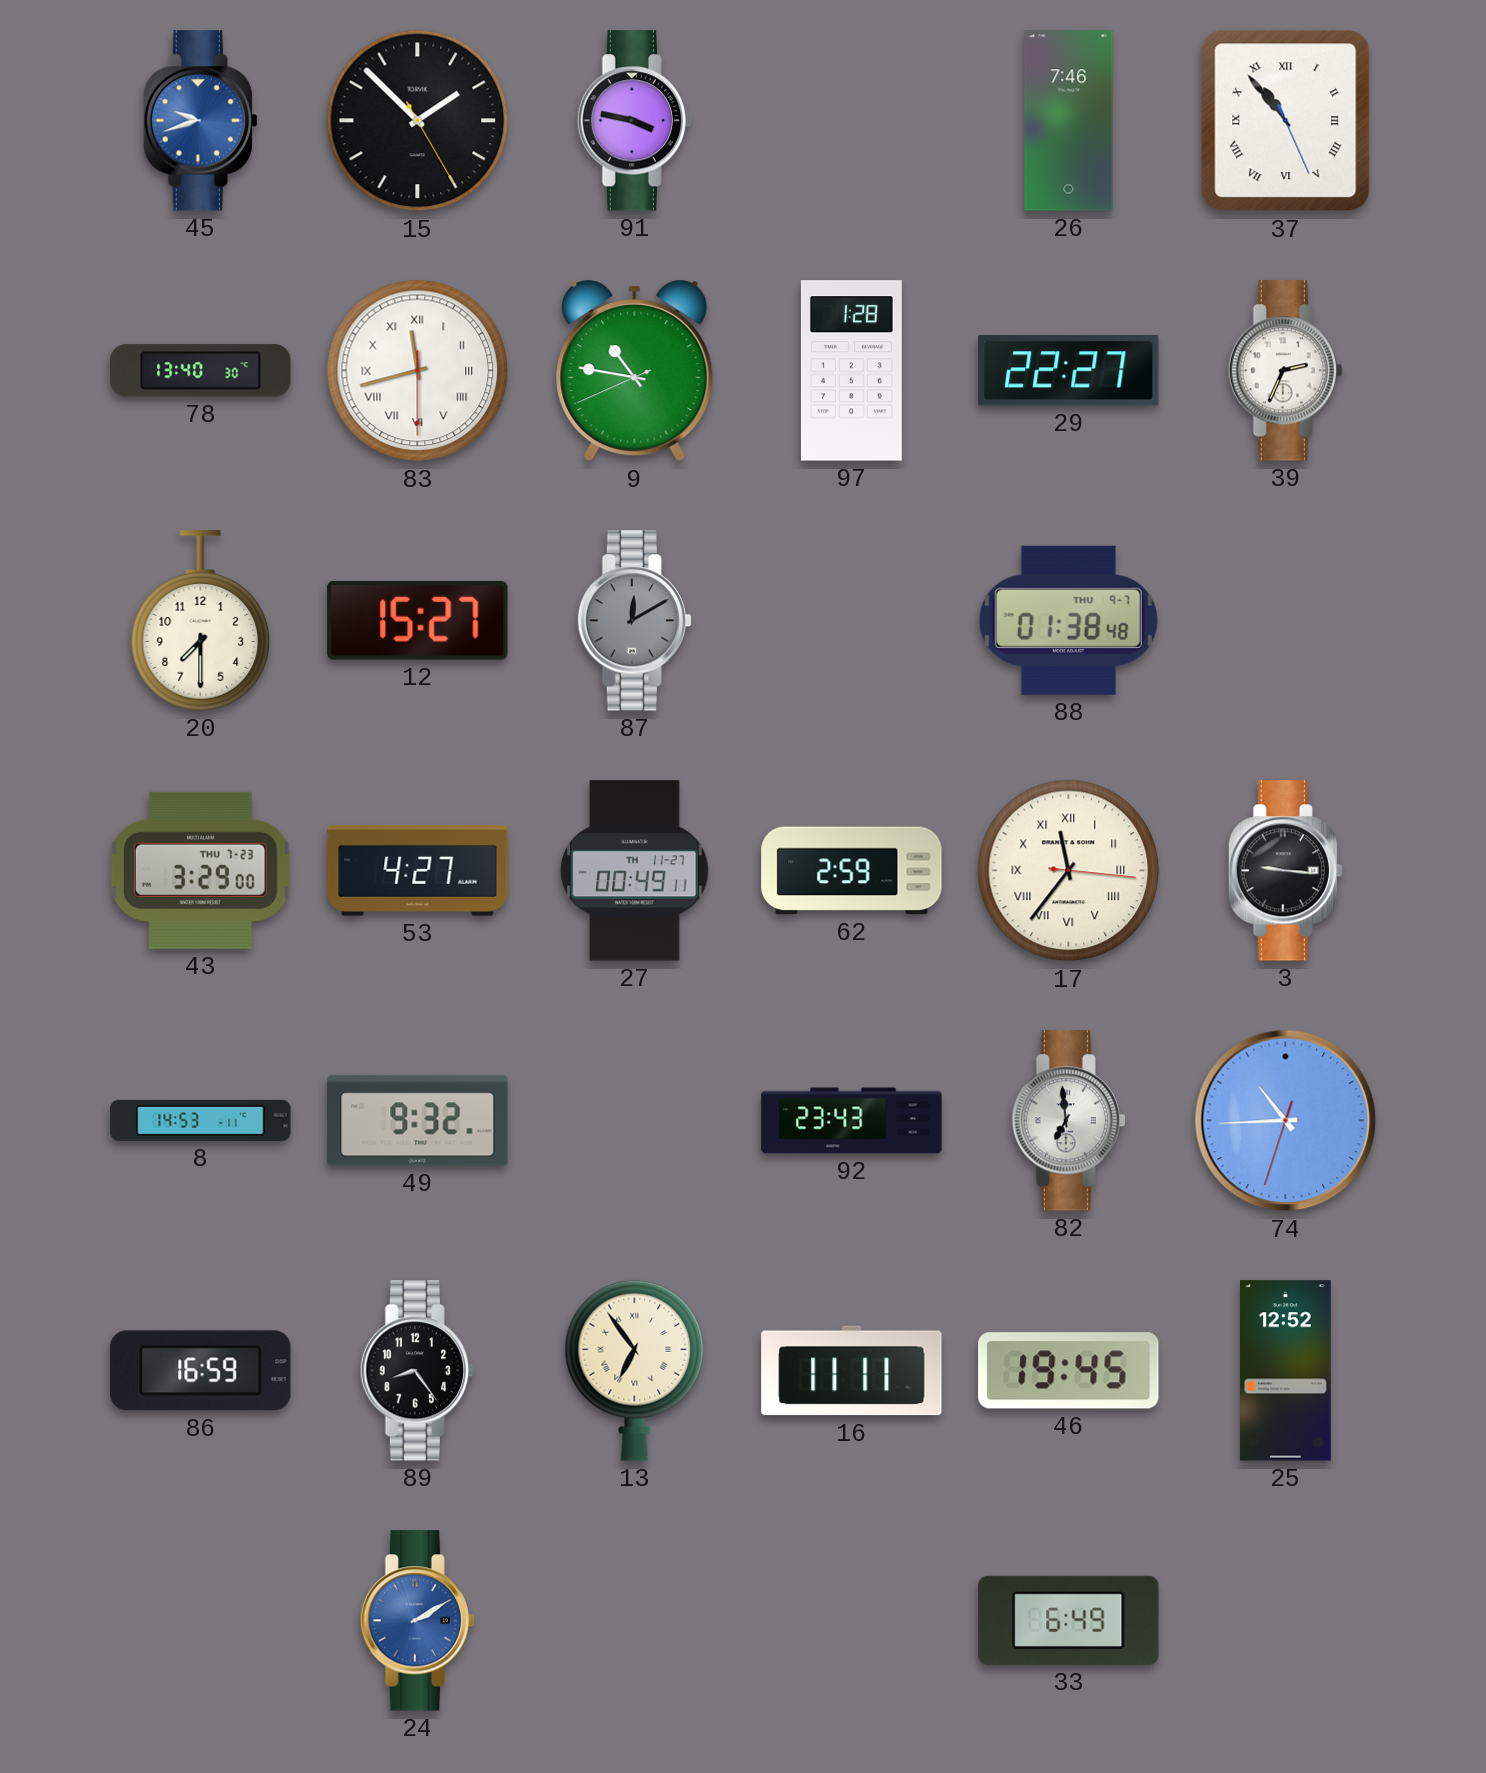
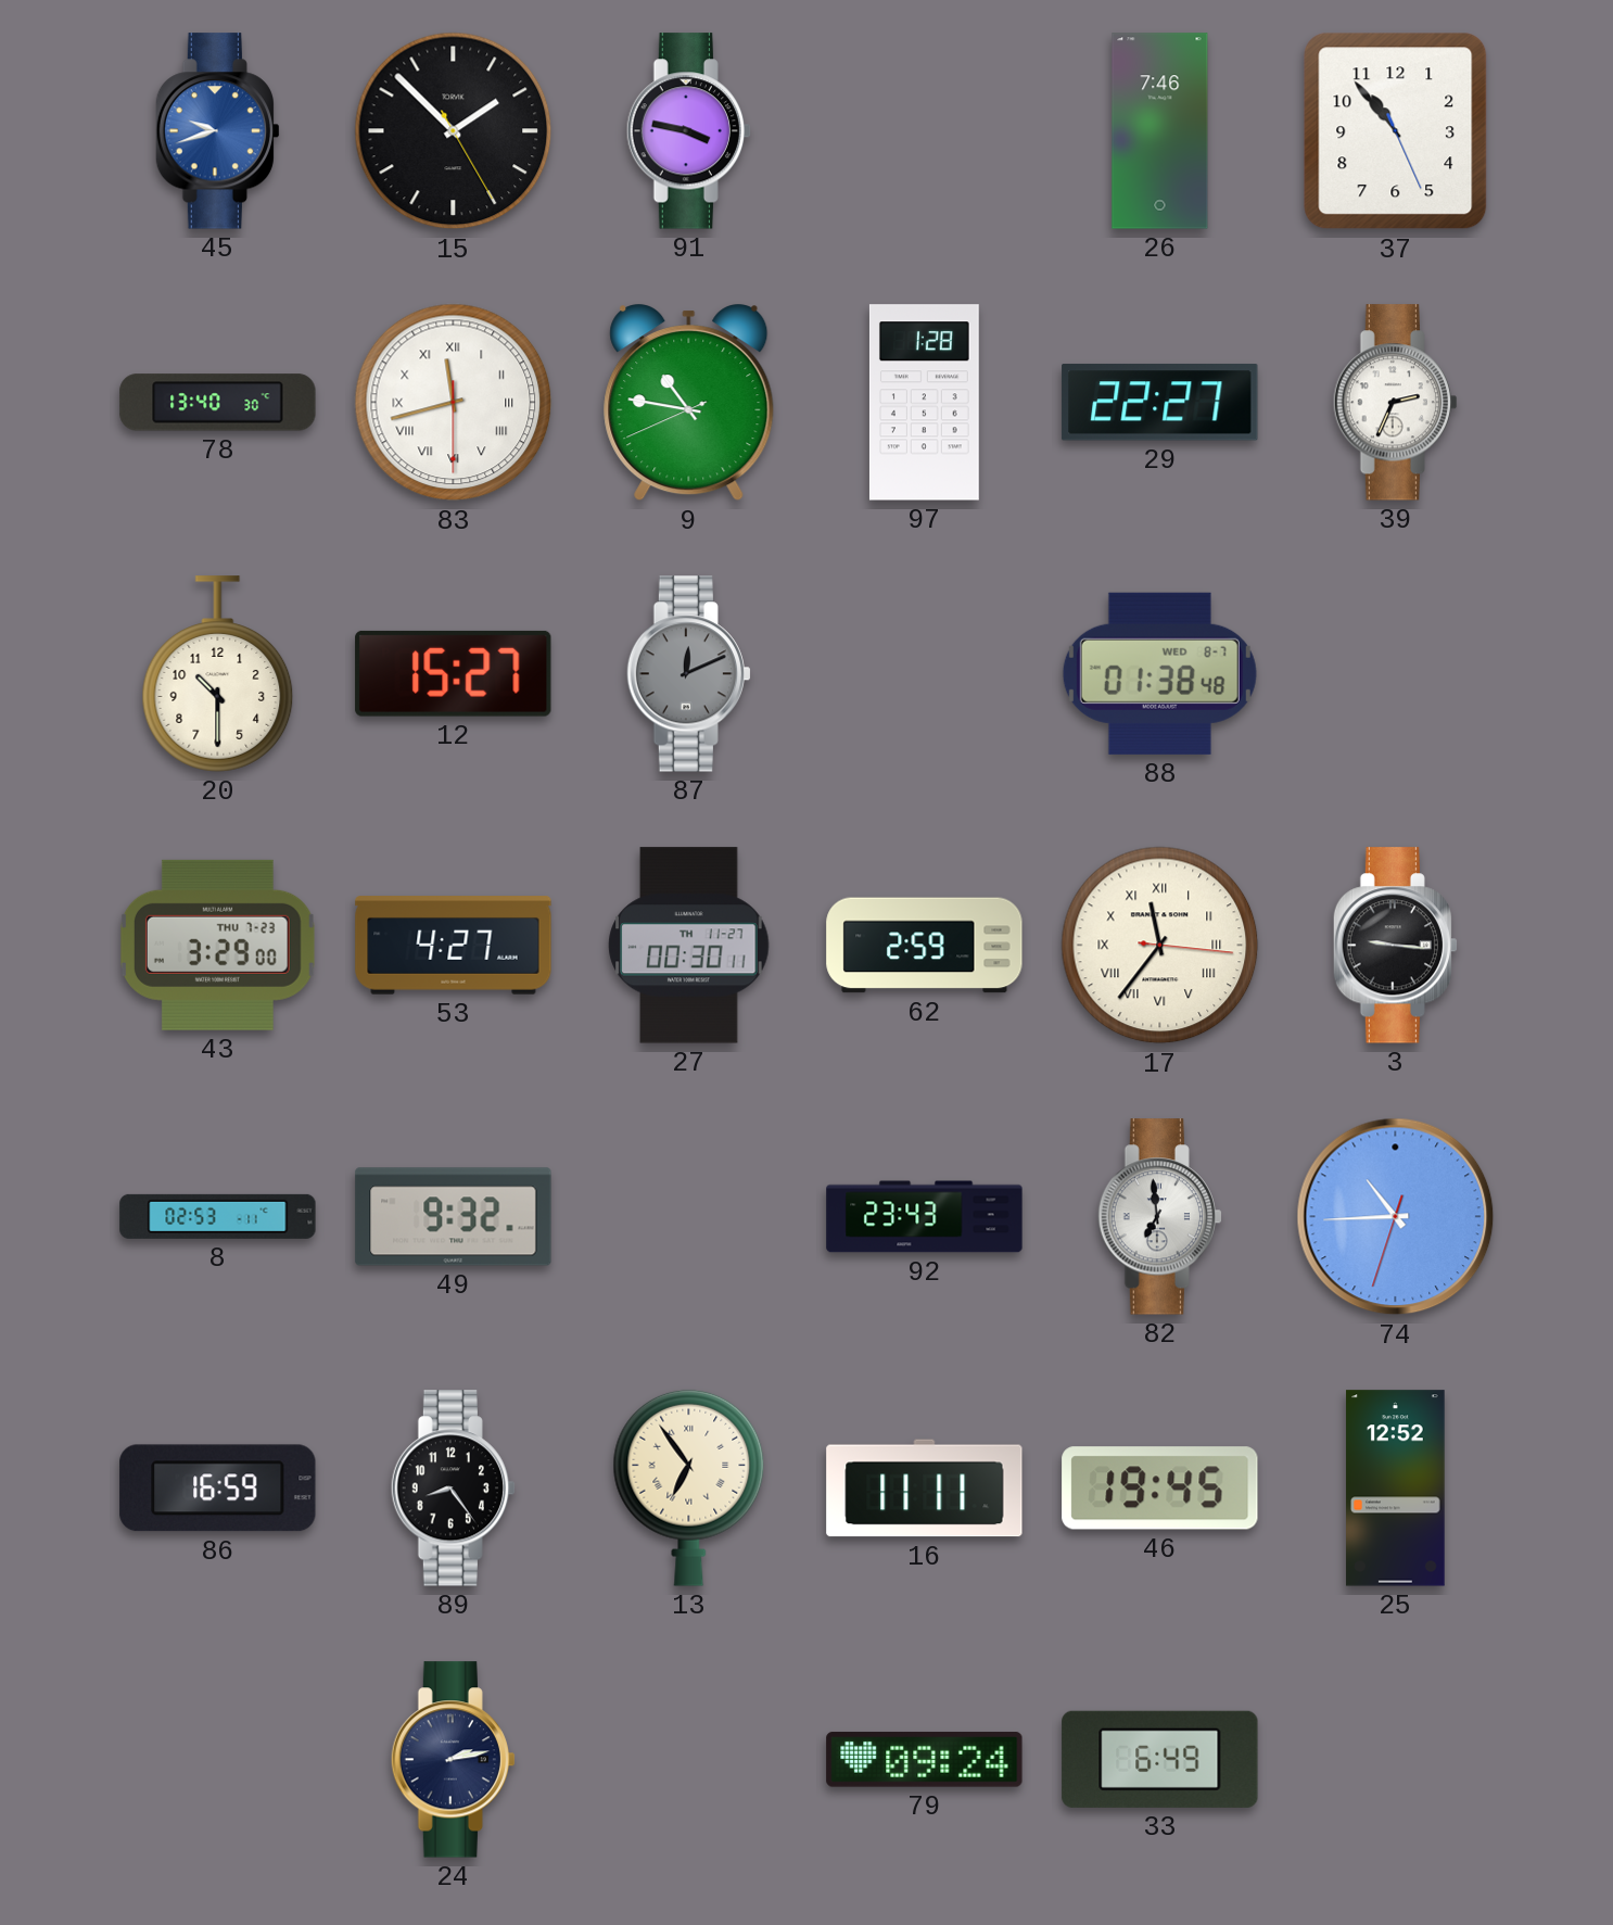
37 numerals: Roman -> Arabic
20: 7:30 -> 10:30
87: 12:10 -> 12:11
88 date: THU 9-7 -> WED 8-7
27: 00:49 -> 00:30
8: 14:53 -> 02:53
24: 2:10 -> 2:13
24 dial: blue -> navy
79: none -> 09:24
